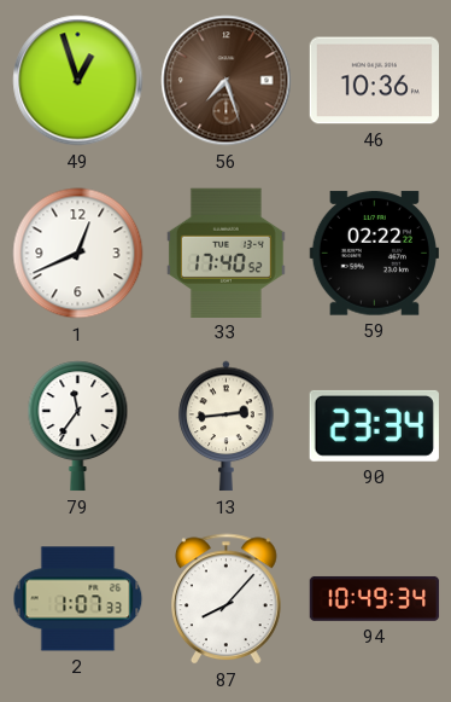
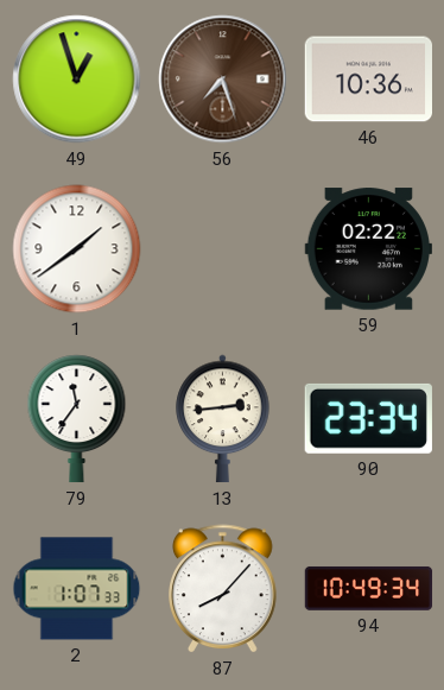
1: 12:41 -> 1:39
33: 17:40 -> none
